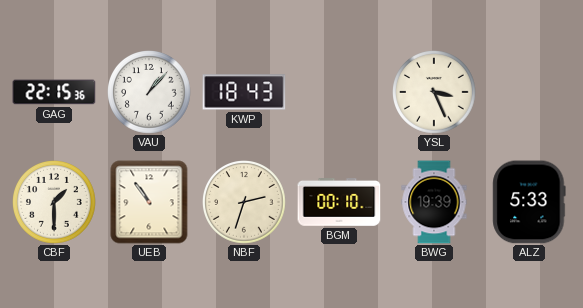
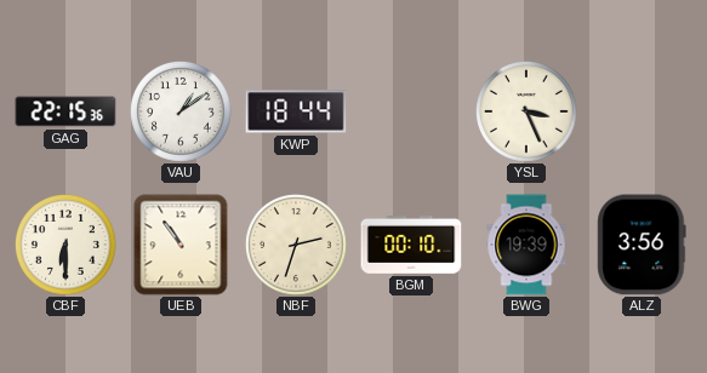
VAU: 1:07 -> 1:09
KWP: 18:43 -> 18:44
CBF: 1:30 -> 6:30
ALZ: 5:33 -> 3:56
